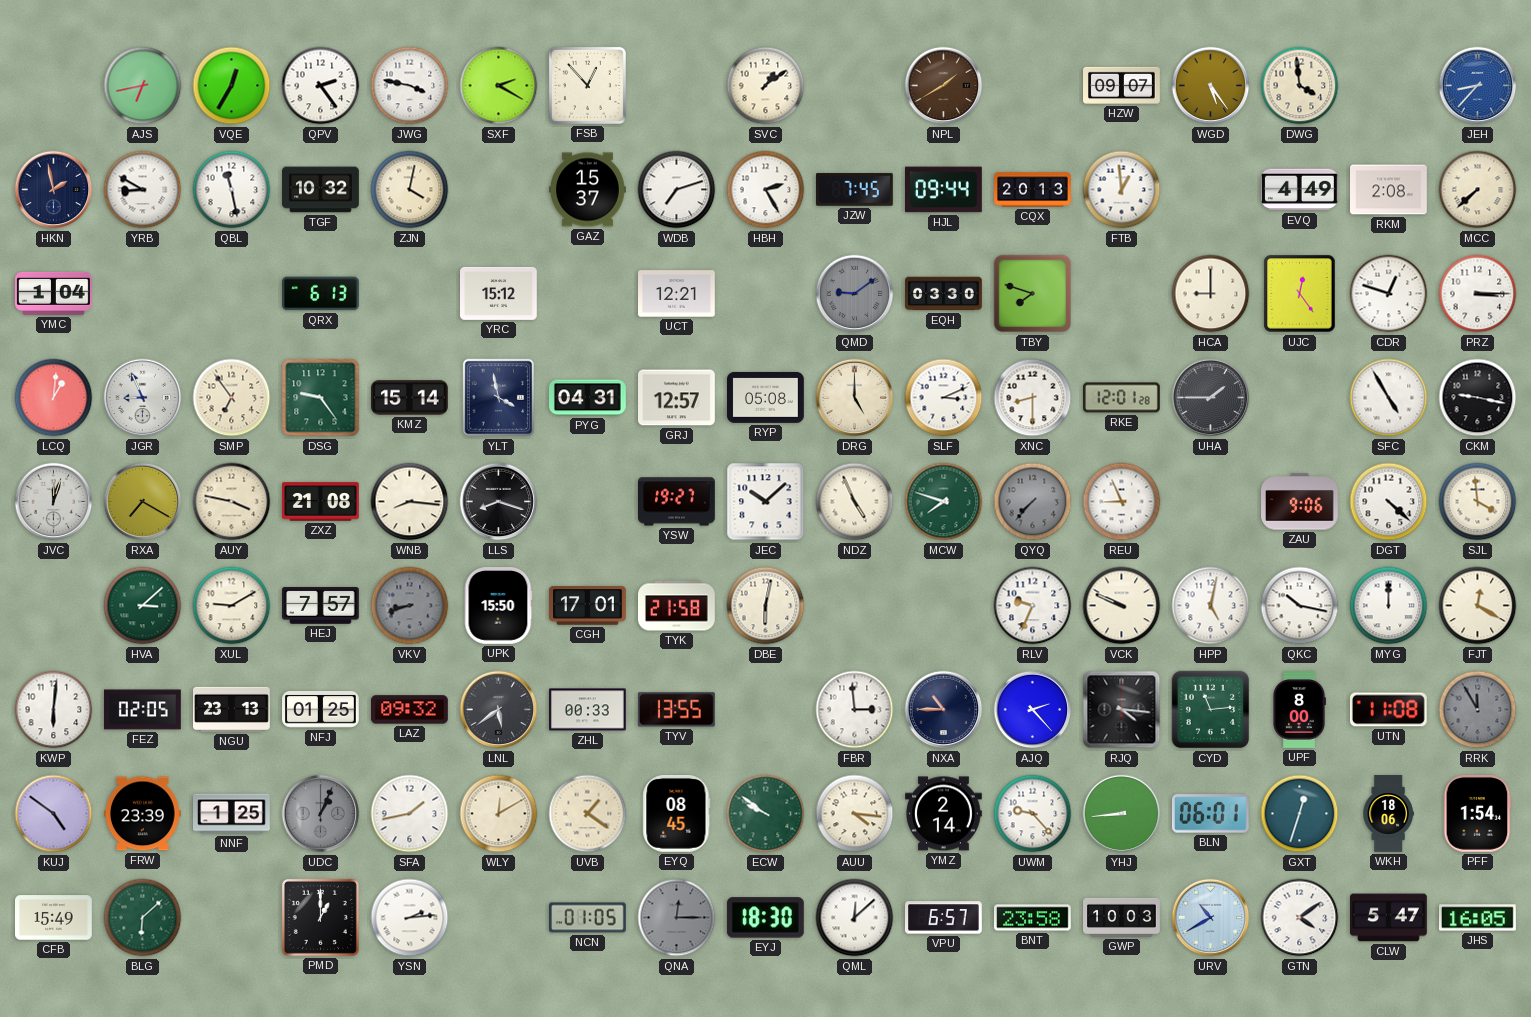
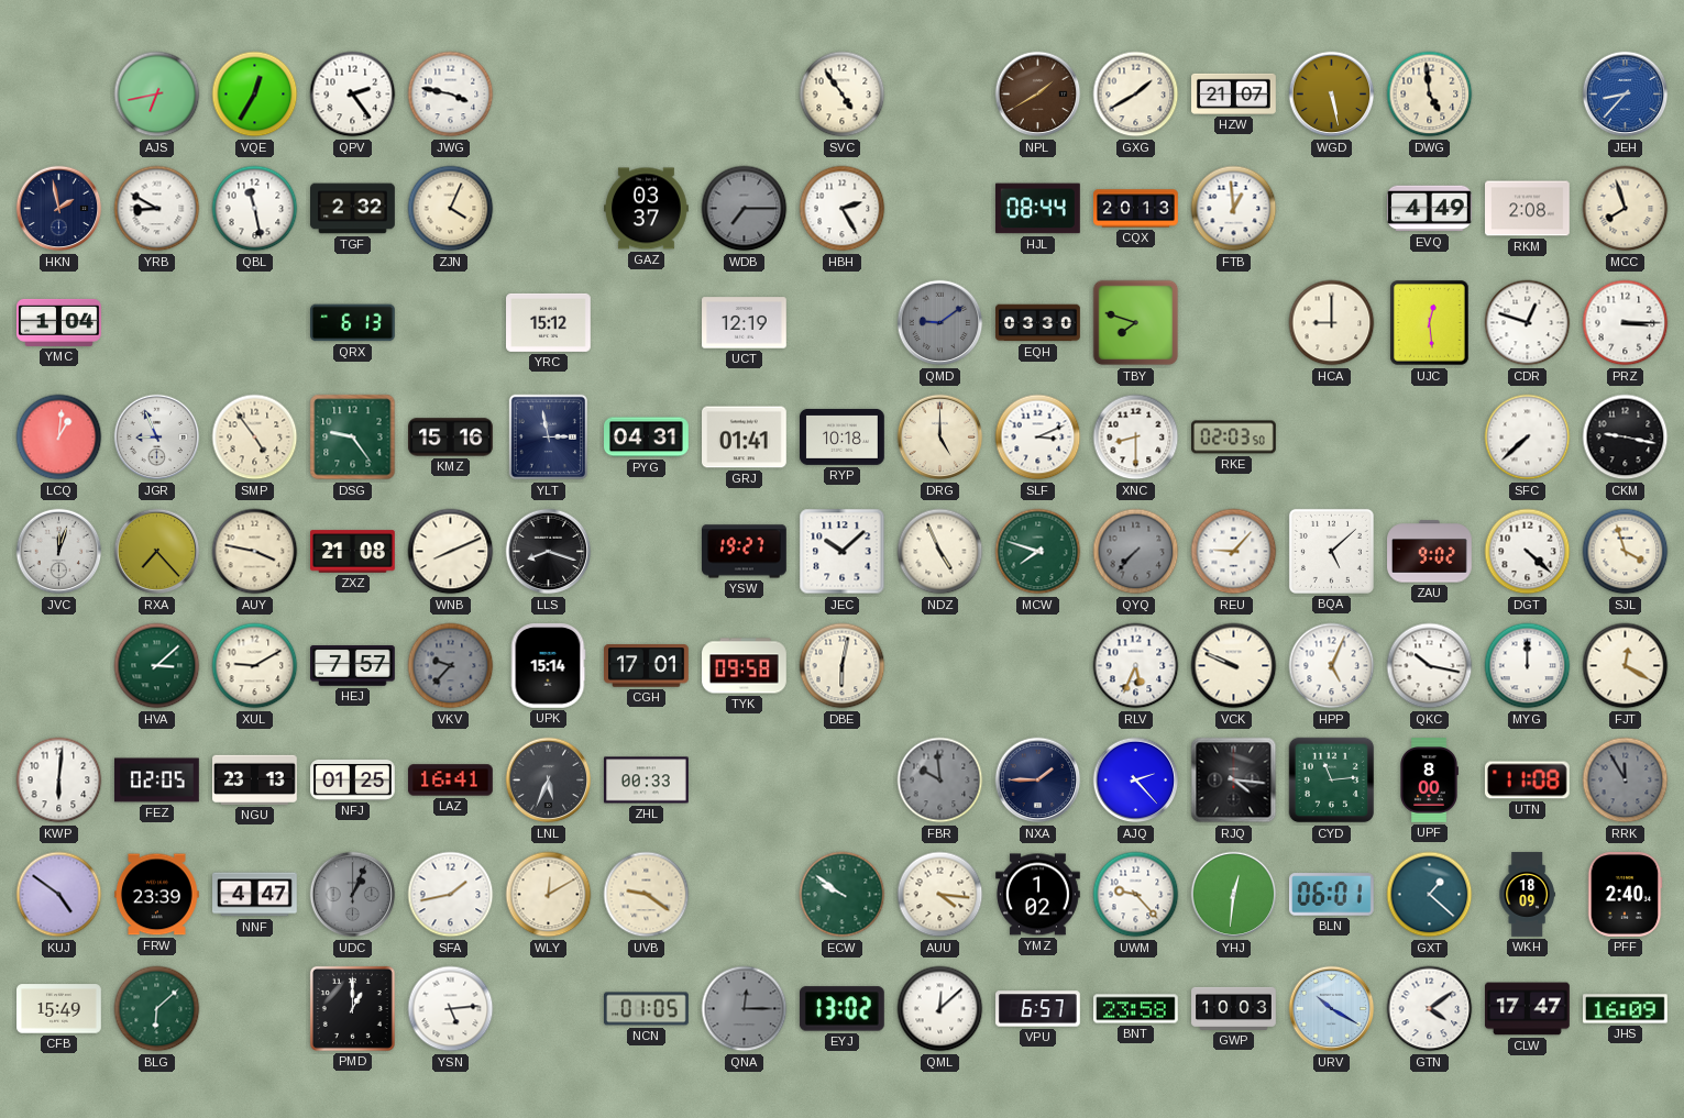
SXF: 2:20 -> none
FSB: 12:53 -> none
SVC: 1:09 -> 4:54
GXG: none -> 1:40
HZW: 09:07 -> 21:07
WGD: 5:24 -> 5:28
DWG: 3:59 -> 4:59
TGF: 10:32 -> 2:32
ZJN: 4:02 -> 4:04
GAZ: 15:37 -> 03:37
WDB: 7:12 -> 7:15
WDB dial: white -> grey
JZW: 7:45 -> none
HJL: 09:44 -> 08:44
MCC: 7:38 -> 7:57
UCT: 12:21 -> 12:19
UJC: 12:24 -> 12:29
SMP: 6:54 -> 4:54
KMZ: 15:14 -> 15:16
YLT: 3:58 -> 2:58
GRJ: 12:57 -> 01:41
RYP: 05:08 -> 10:18
RKE: 12:01 -> 02:03
UHA: 1:45 -> none
SFC: 4:55 -> 7:38
RXA: 7:20 -> 7:23
WNB: 8:16 -> 8:11
REU: 8:56 -> 9:07
BQA: none -> 5:08
ZAU: 9:06 -> 9:02
SJL: 3:59 -> 3:57
VKV: 8:42 -> 9:37
UPK: 15:50 -> 15:14
TYK: 21:58 -> 09:58
RLV: 9:34 -> 5:34
HPP: 5:02 -> 5:04
LAZ: 09:32 -> 16:41
LNL: 5:39 -> 5:34
TYV: 13:55 -> none
FBR: 2:59 -> 9:59
FBR dial: white -> grey
NXA: 10:45 -> 1:45
NNF: 1:25 -> 4:47
UVB: 1:21 -> 9:21
EYQ: 08:45 -> none
YMZ: 2:14 -> 1:02
YHJ: 8:44 -> 12:31
GXT: 12:33 -> 1:22
WKH: 18:06 -> 18:09
PFF: 1:54 -> 2:40
YSN: 2:14 -> 5:14
EYJ: 18:30 -> 13:02
URV: 10:40 -> 10:20
CLW: 5:47 -> 17:47
JHS: 16:05 -> 16:09
